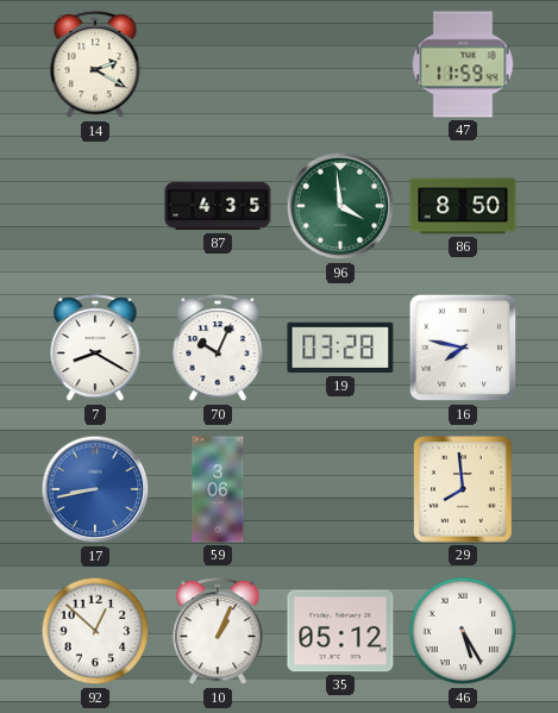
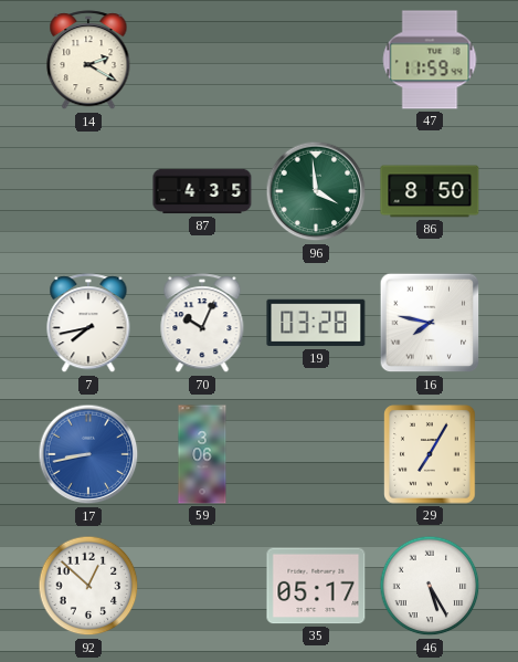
7: 8:20 -> 7:43
29: 7:59 -> 7:05
10: 1:04 -> none
35: 05:12 -> 05:17
